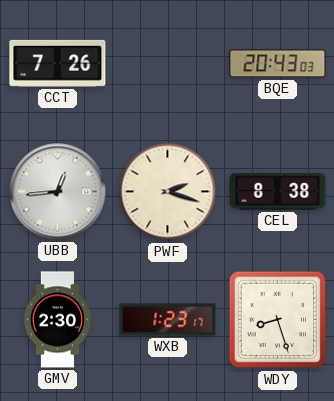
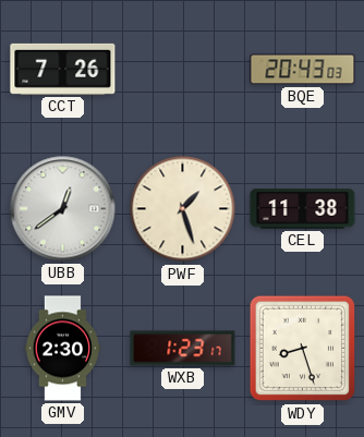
UBB: 12:44 -> 12:39
PWF: 2:18 -> 1:27
CEL: 8:38 -> 11:38
